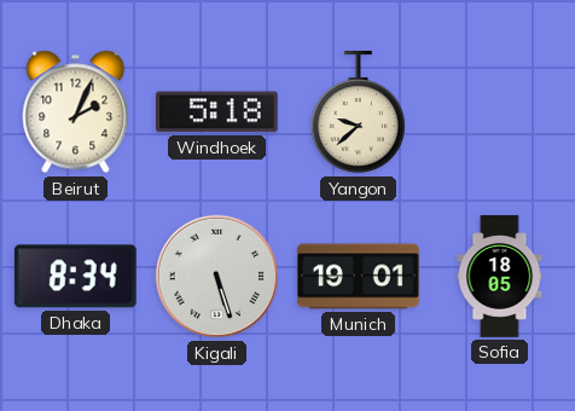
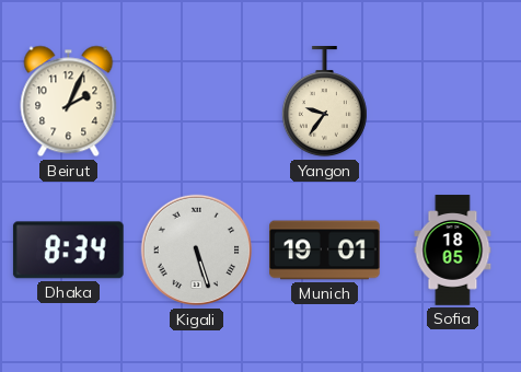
Windhoek: 5:18 -> none
Yangon: 9:38 -> 9:36
